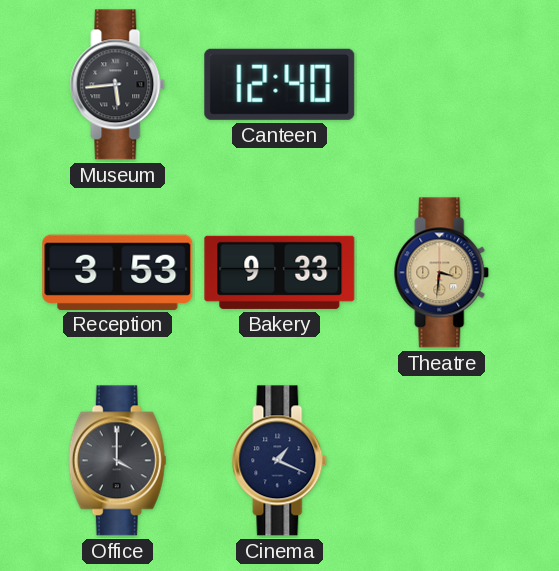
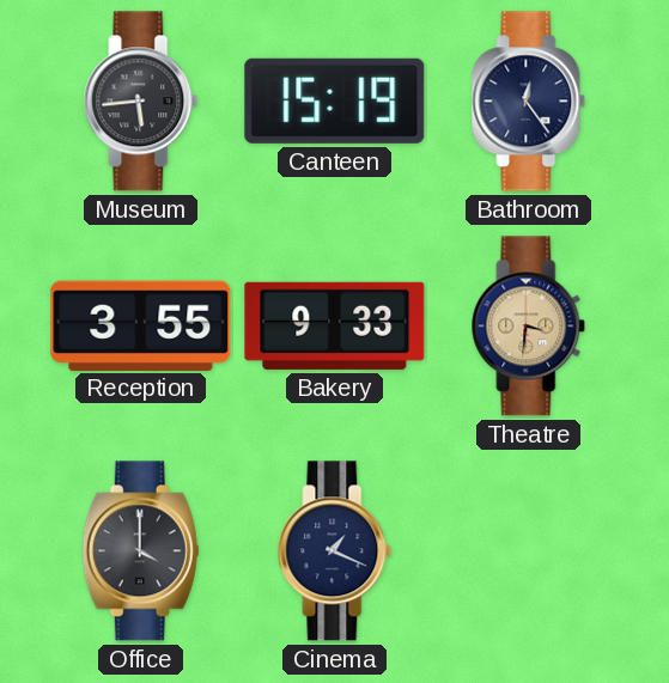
Canteen: 12:40 -> 15:19
Bathroom: none -> 12:24
Reception: 3:53 -> 3:55
